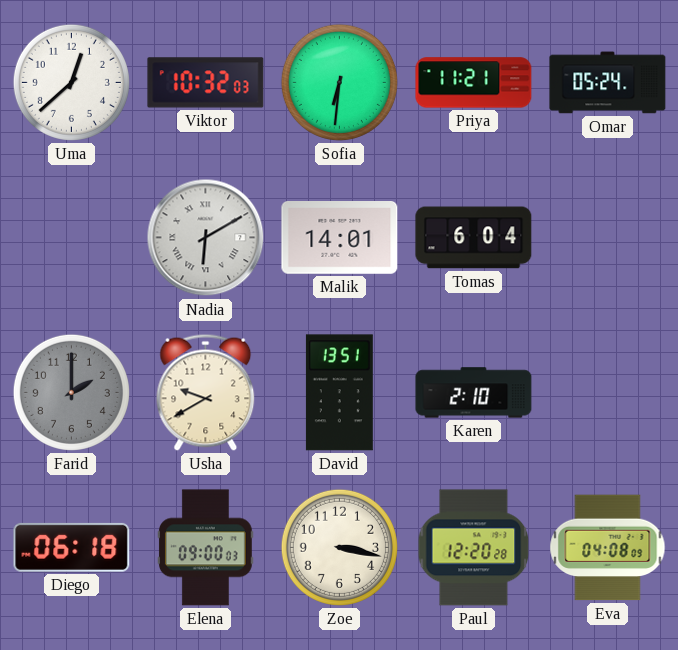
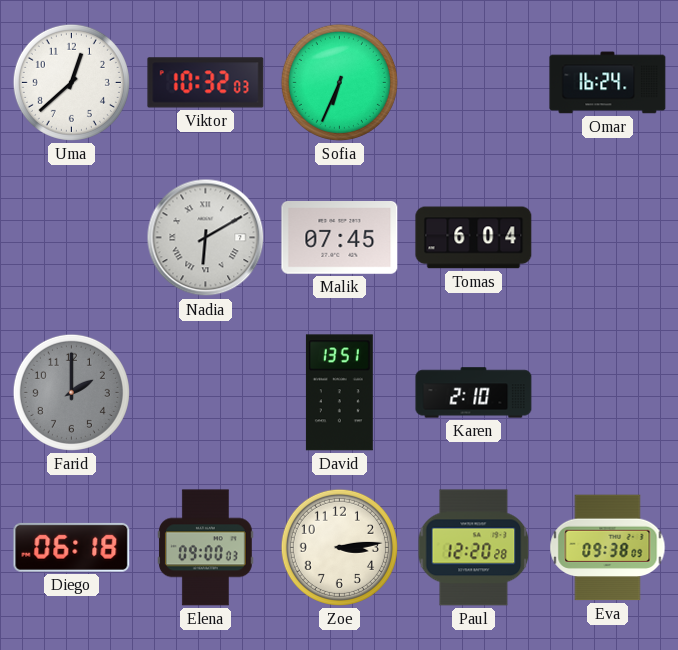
Sofia: 6:31 -> 6:34
Priya: 11:21 -> none
Omar: 05:24 -> 16:24
Malik: 14:01 -> 07:45
Usha: 9:40 -> none
Zoe: 3:17 -> 3:14
Eva: 04:08 -> 09:38
